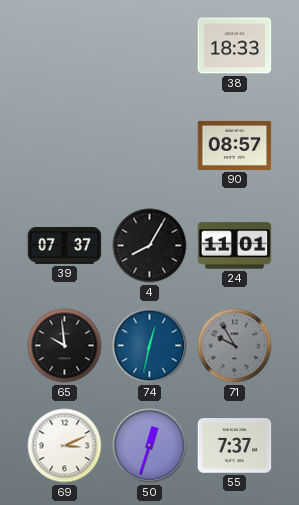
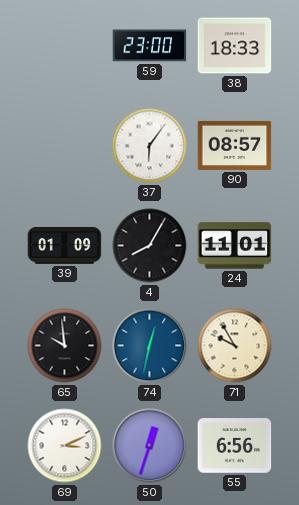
59: none -> 23:00
37: none -> 6:06
39: 07:37 -> 01:09
71 dial: grey -> cream
55: 7:37 -> 6:56
